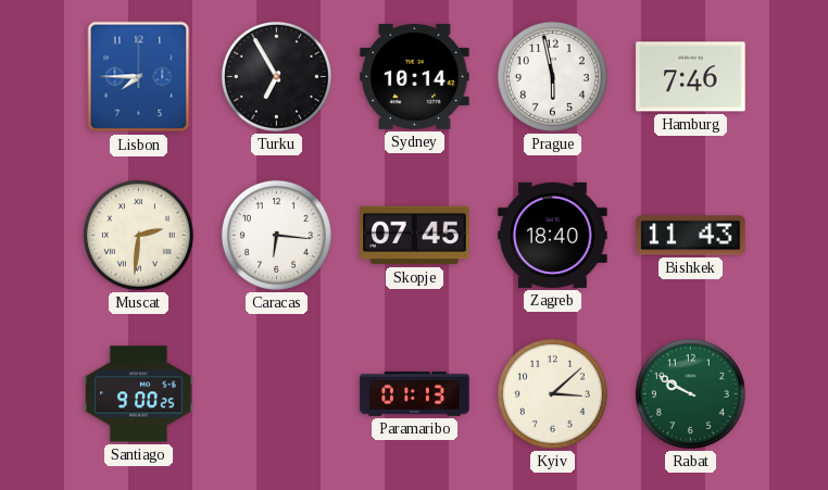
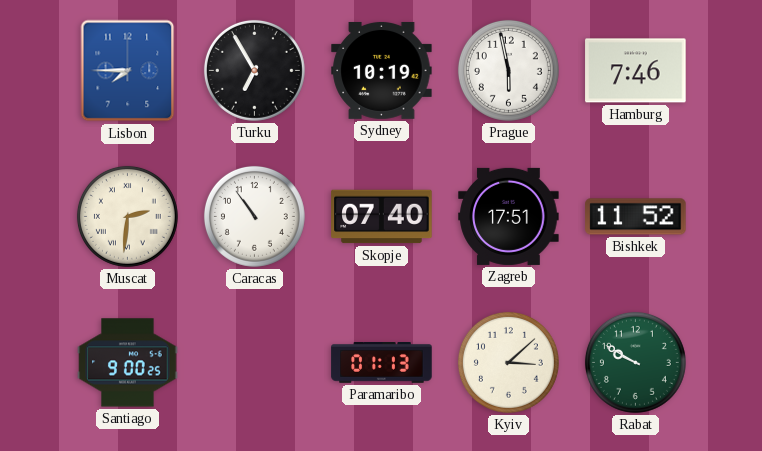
Sydney: 10:14 -> 10:19
Caracas: 6:16 -> 10:54
Skopje: 07:45 -> 07:40
Zagreb: 18:40 -> 17:51
Bishkek: 11:43 -> 11:52
